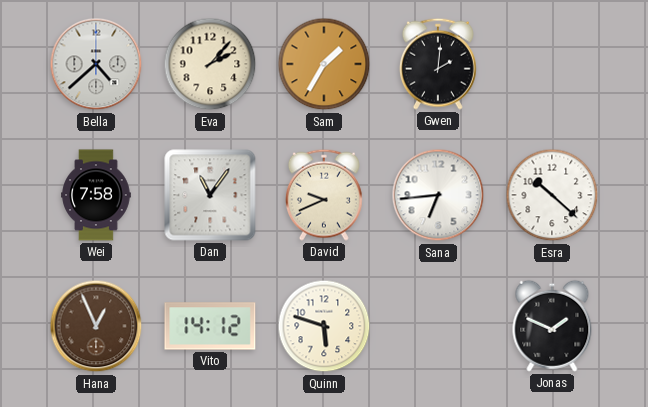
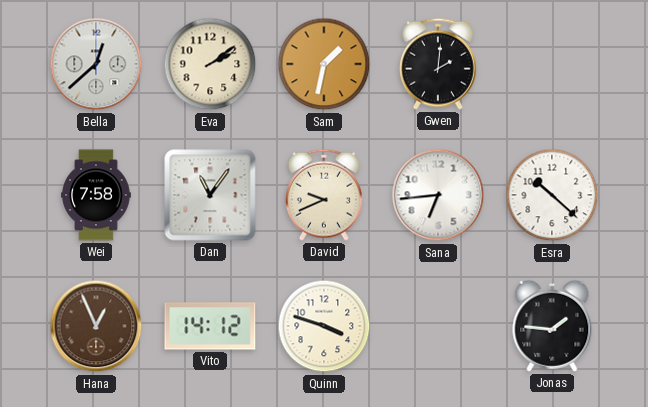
Bella: 4:38 -> 12:38
Eva: 2:07 -> 2:09
Sam: 1:35 -> 1:32
Quinn: 5:48 -> 3:48
Jonas: 1:49 -> 1:46
